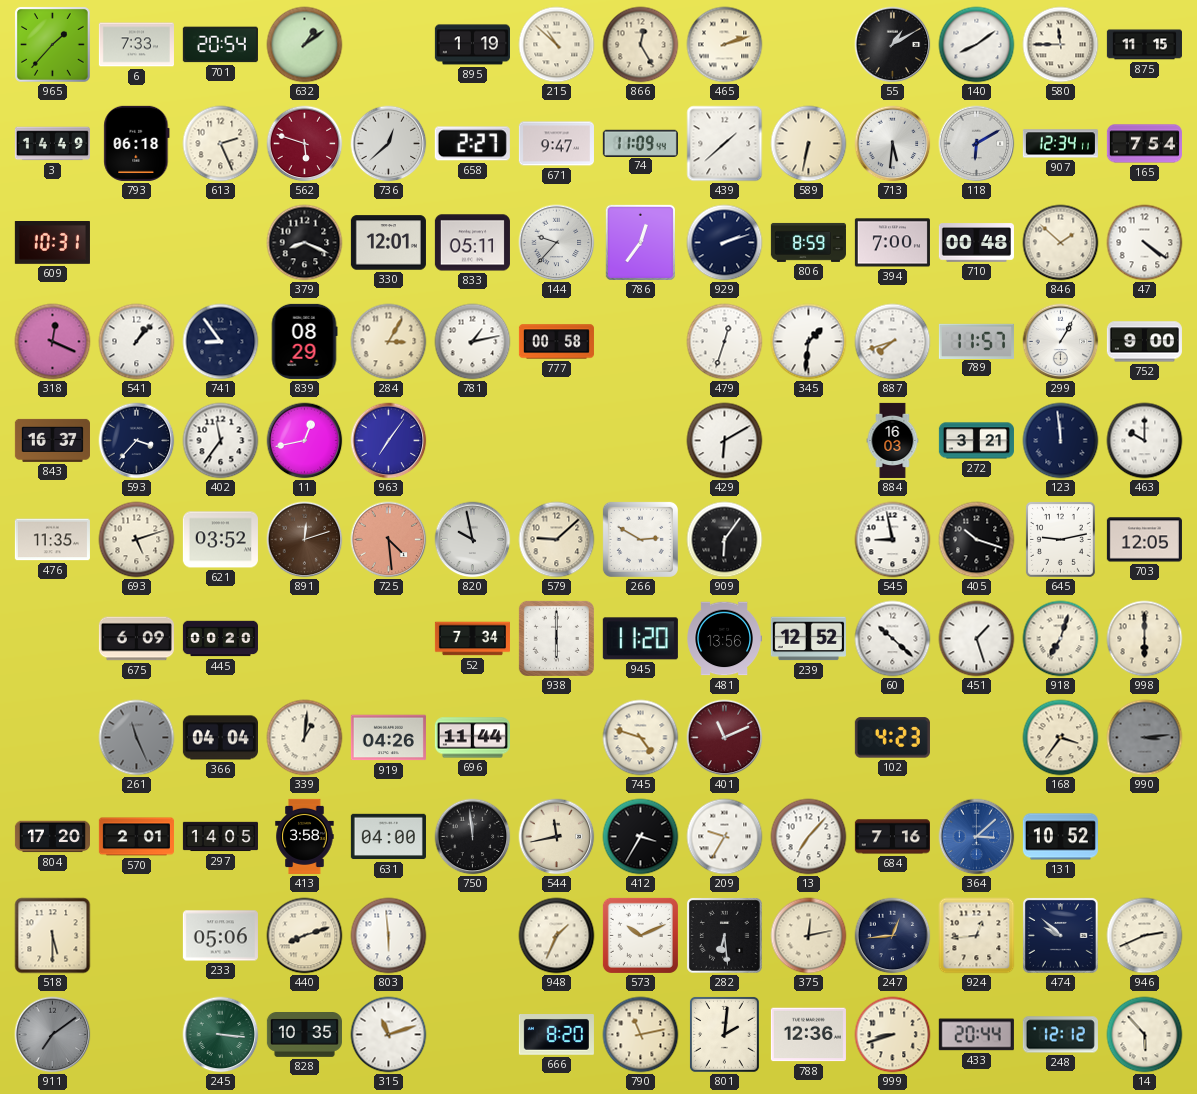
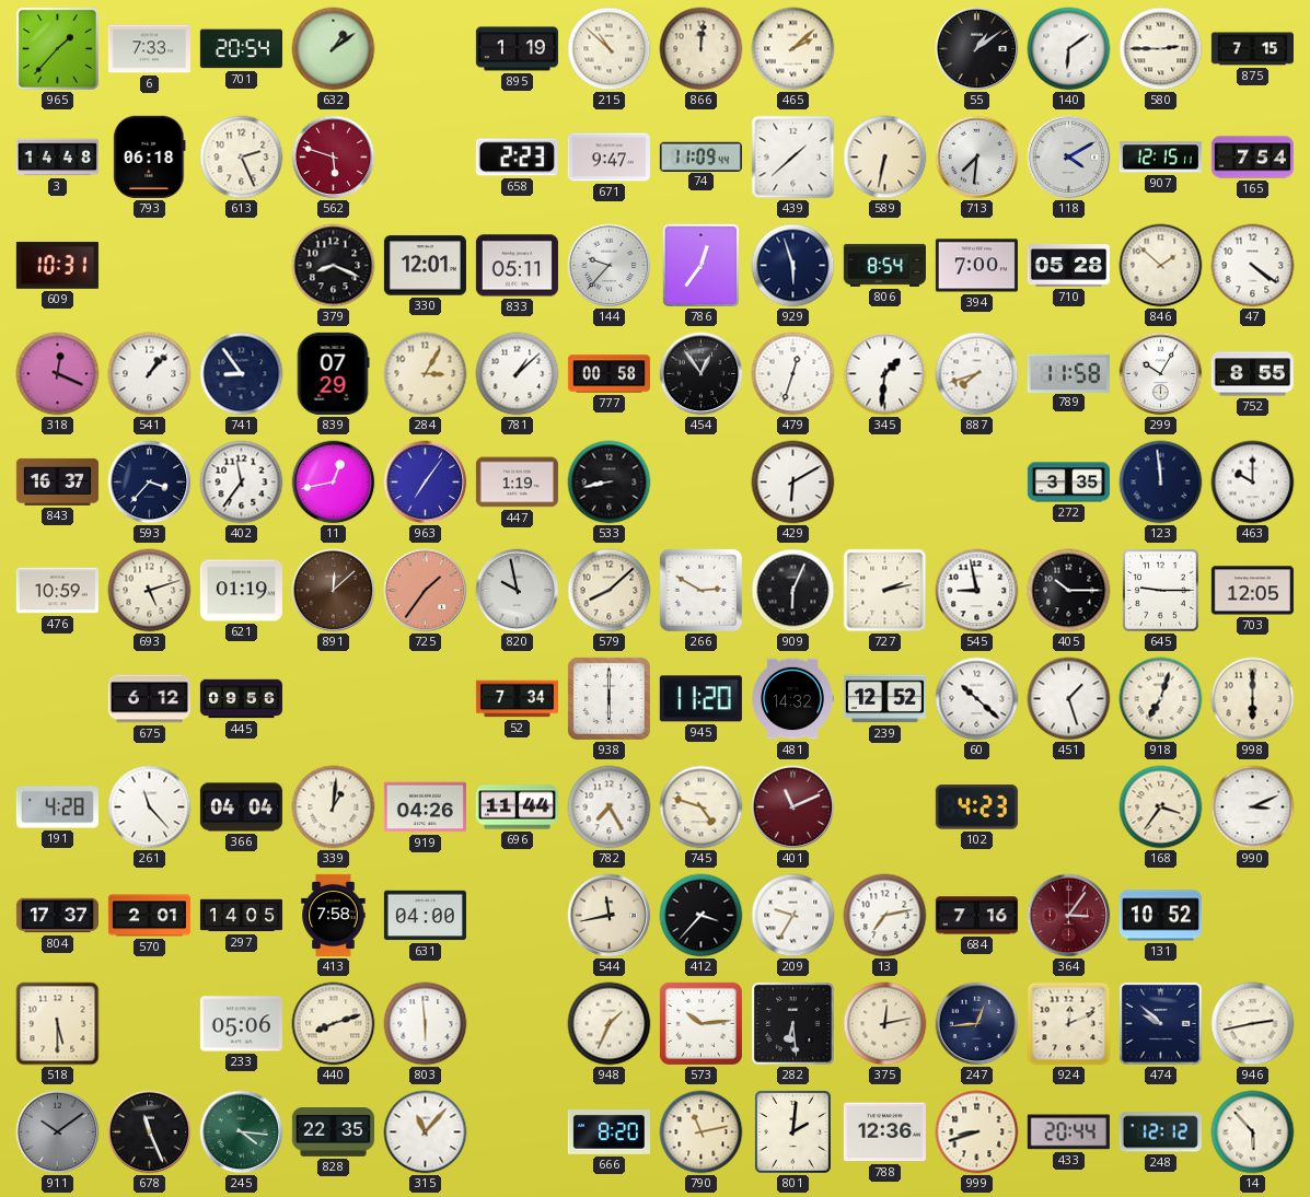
866: 12:25 -> 12:01
465: 2:12 -> 2:08
55: 1:10 -> 1:09
140: 8:09 -> 6:09
580: 11:45 -> 2:45
875: 11:15 -> 7:15
3: 14:49 -> 14:48
736: 12:38 -> none
658: 2:27 -> 2:23
713: 5:31 -> 7:31
118: 6:10 -> 4:10
907: 12:34 -> 12:15
929: 2:12 -> 5:57
806: 8:59 -> 8:54
710: 00:48 -> 05:28
839: 08:29 -> 07:29
781: 1:13 -> 1:08
454: none -> 12:54
789: 11:57 -> 11:58
299: 1:05 -> 10:05
752: 9:00 -> 8:55
447: none -> 1:19
533: none -> 8:43
884: 16:03 -> none
272: 3:21 -> 3:35
476: 11:35 -> 10:59
621: 03:52 -> 01:19
891: 12:12 -> 12:08
725: 4:29 -> 1:36
579: 9:08 -> 8:08
909: 6:06 -> 6:04
727: none -> 2:13
405: 10:18 -> 10:15
645: 9:13 -> 9:15
675: 6:09 -> 6:12
445: 00:20 -> 09:56
481: 13:56 -> 14:32
191: none -> 4:28
261: 11:26 -> 11:23
261 dial: grey -> white
782: none -> 7:25
990: 3:14 -> 3:11
990 dial: grey -> white
804: 17:20 -> 17:37
413: 3:58 -> 7:58
750: 11:59 -> none
412: 3:35 -> 3:37
13: 7:07 -> 7:13
364: 3:08 -> 3:06
364 dial: blue -> burgundy
573: 10:11 -> 10:14
924: 12:44 -> 12:11
946: 2:41 -> 2:43
911: 7:09 -> 10:09
678: none -> 11:26
245: 3:16 -> 4:16
828: 10:35 -> 22:35
315: 11:12 -> 11:07
